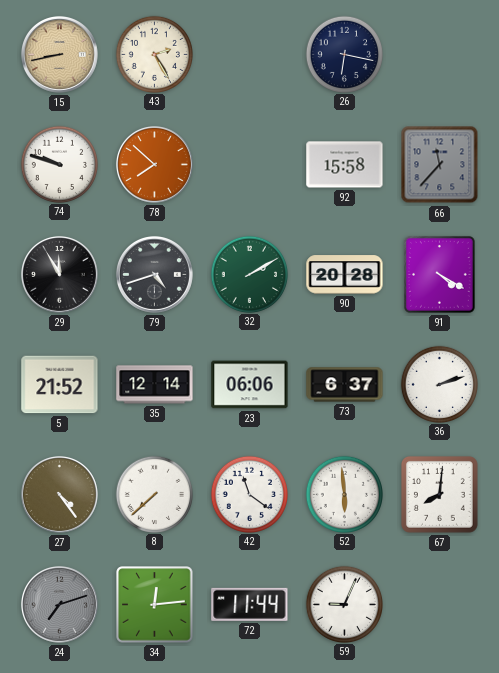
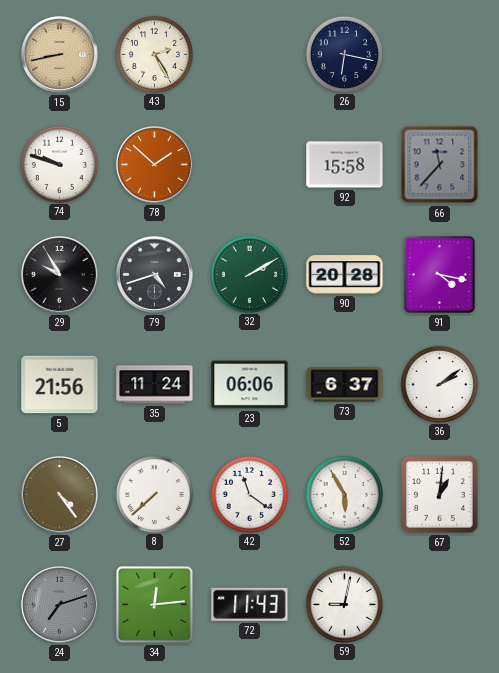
78: 7:52 -> 1:52
29: 11:55 -> 9:55
91: 4:20 -> 4:17
5: 21:52 -> 21:56
35: 12:14 -> 11:24
36: 2:12 -> 2:09
52: 5:59 -> 5:55
67: 8:01 -> 1:01
72: 11:44 -> 11:43
59: 9:04 -> 9:02
